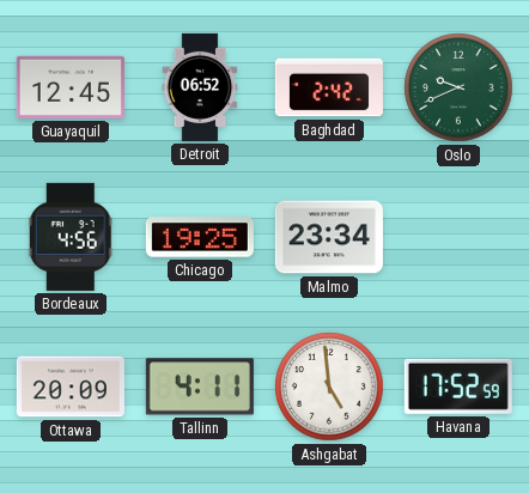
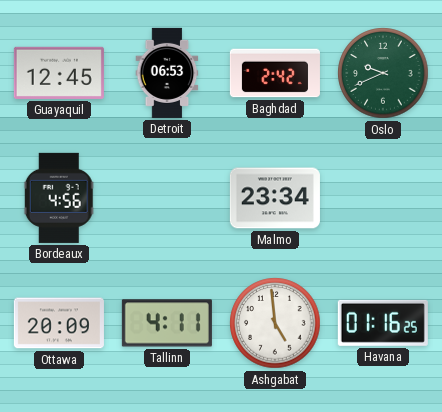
Detroit: 06:52 -> 06:53
Chicago: 19:25 -> none
Havana: 17:52 -> 01:16
